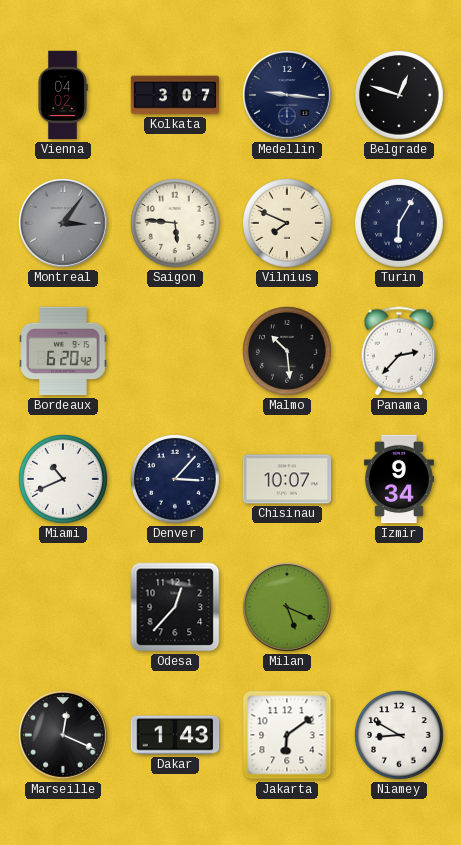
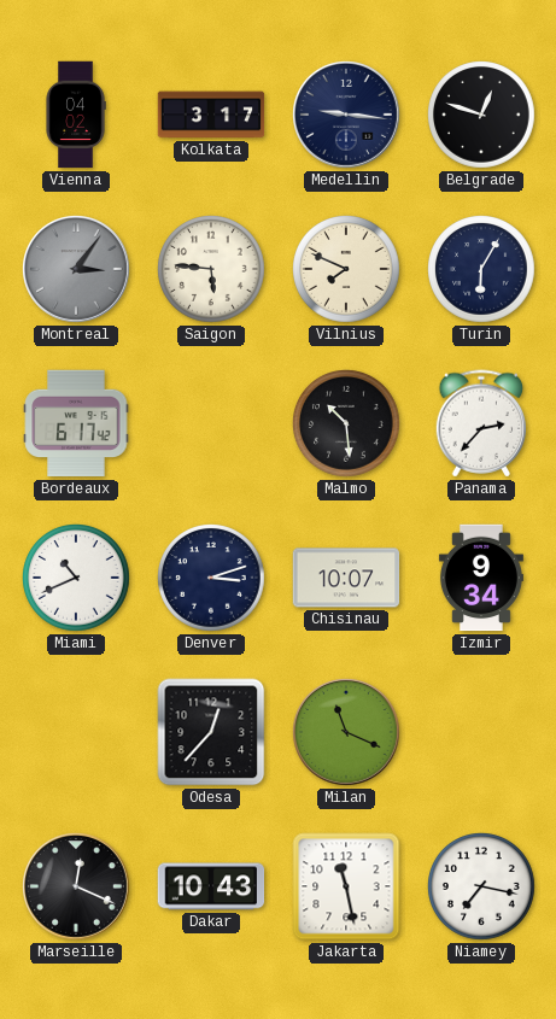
Kolkata: 3:07 -> 3:17
Bordeaux: 6:20 -> 6:17
Denver: 3:07 -> 3:12
Milan: 5:19 -> 11:19
Dakar: 1:43 -> 10:43
Jakarta: 6:09 -> 11:28
Niamey: 8:50 -> 7:17
